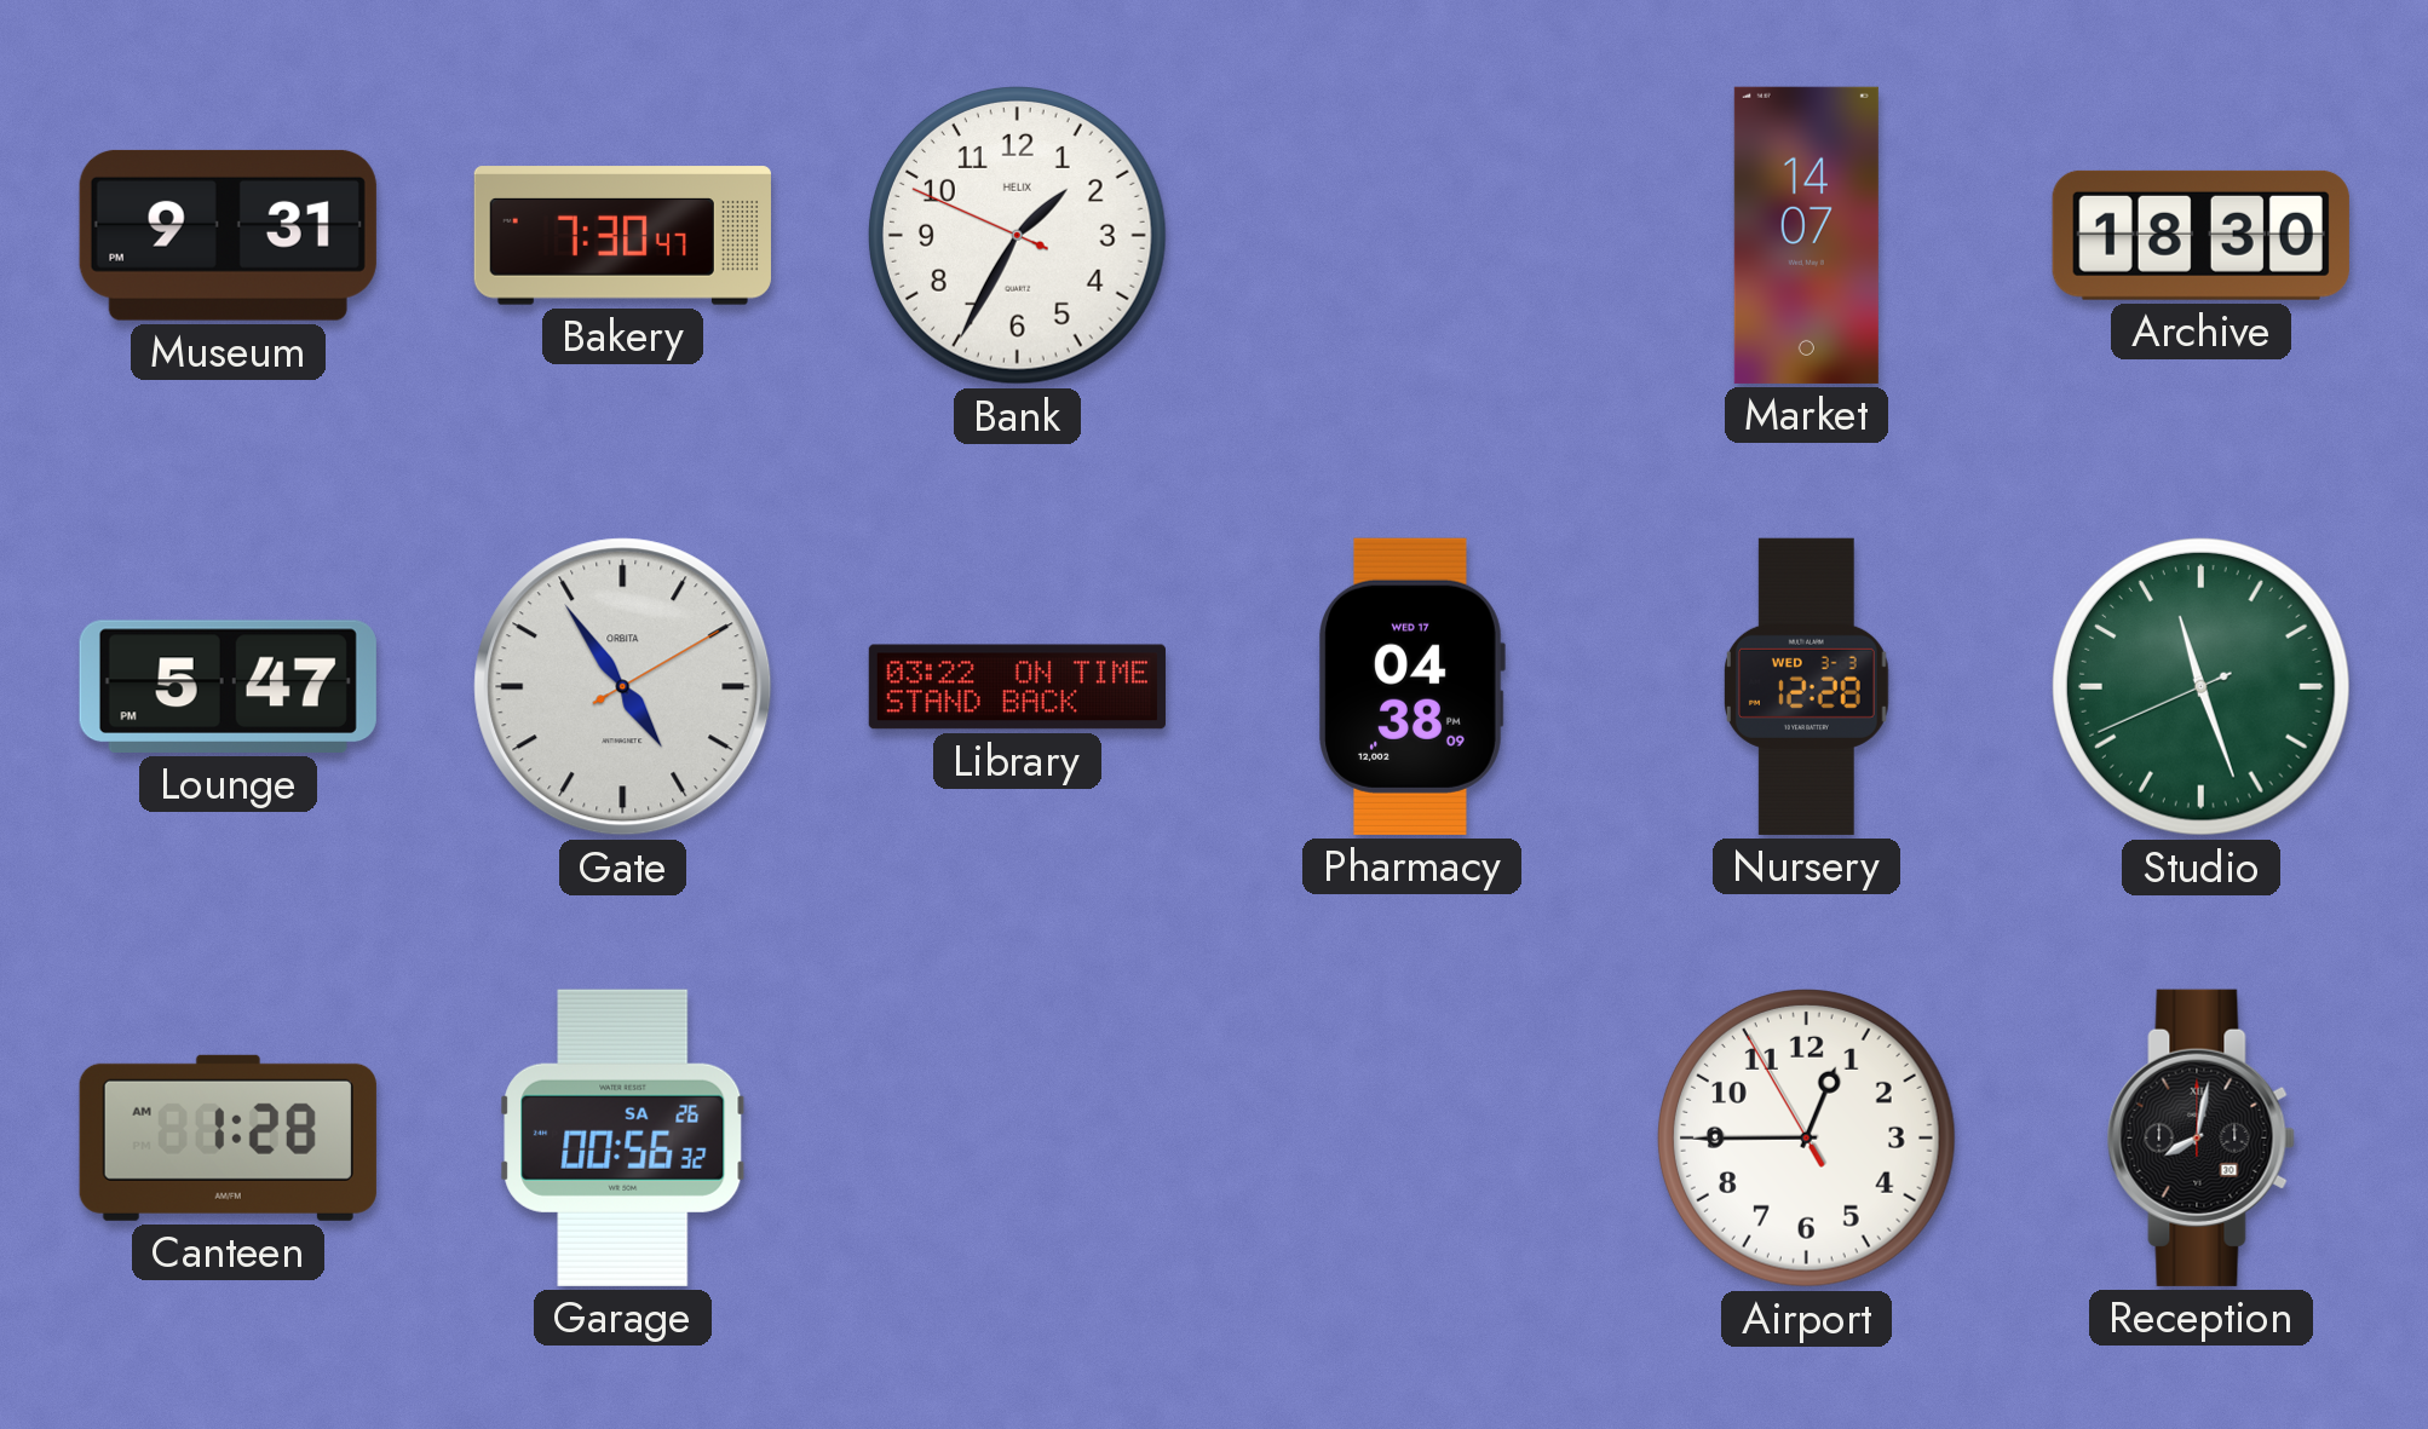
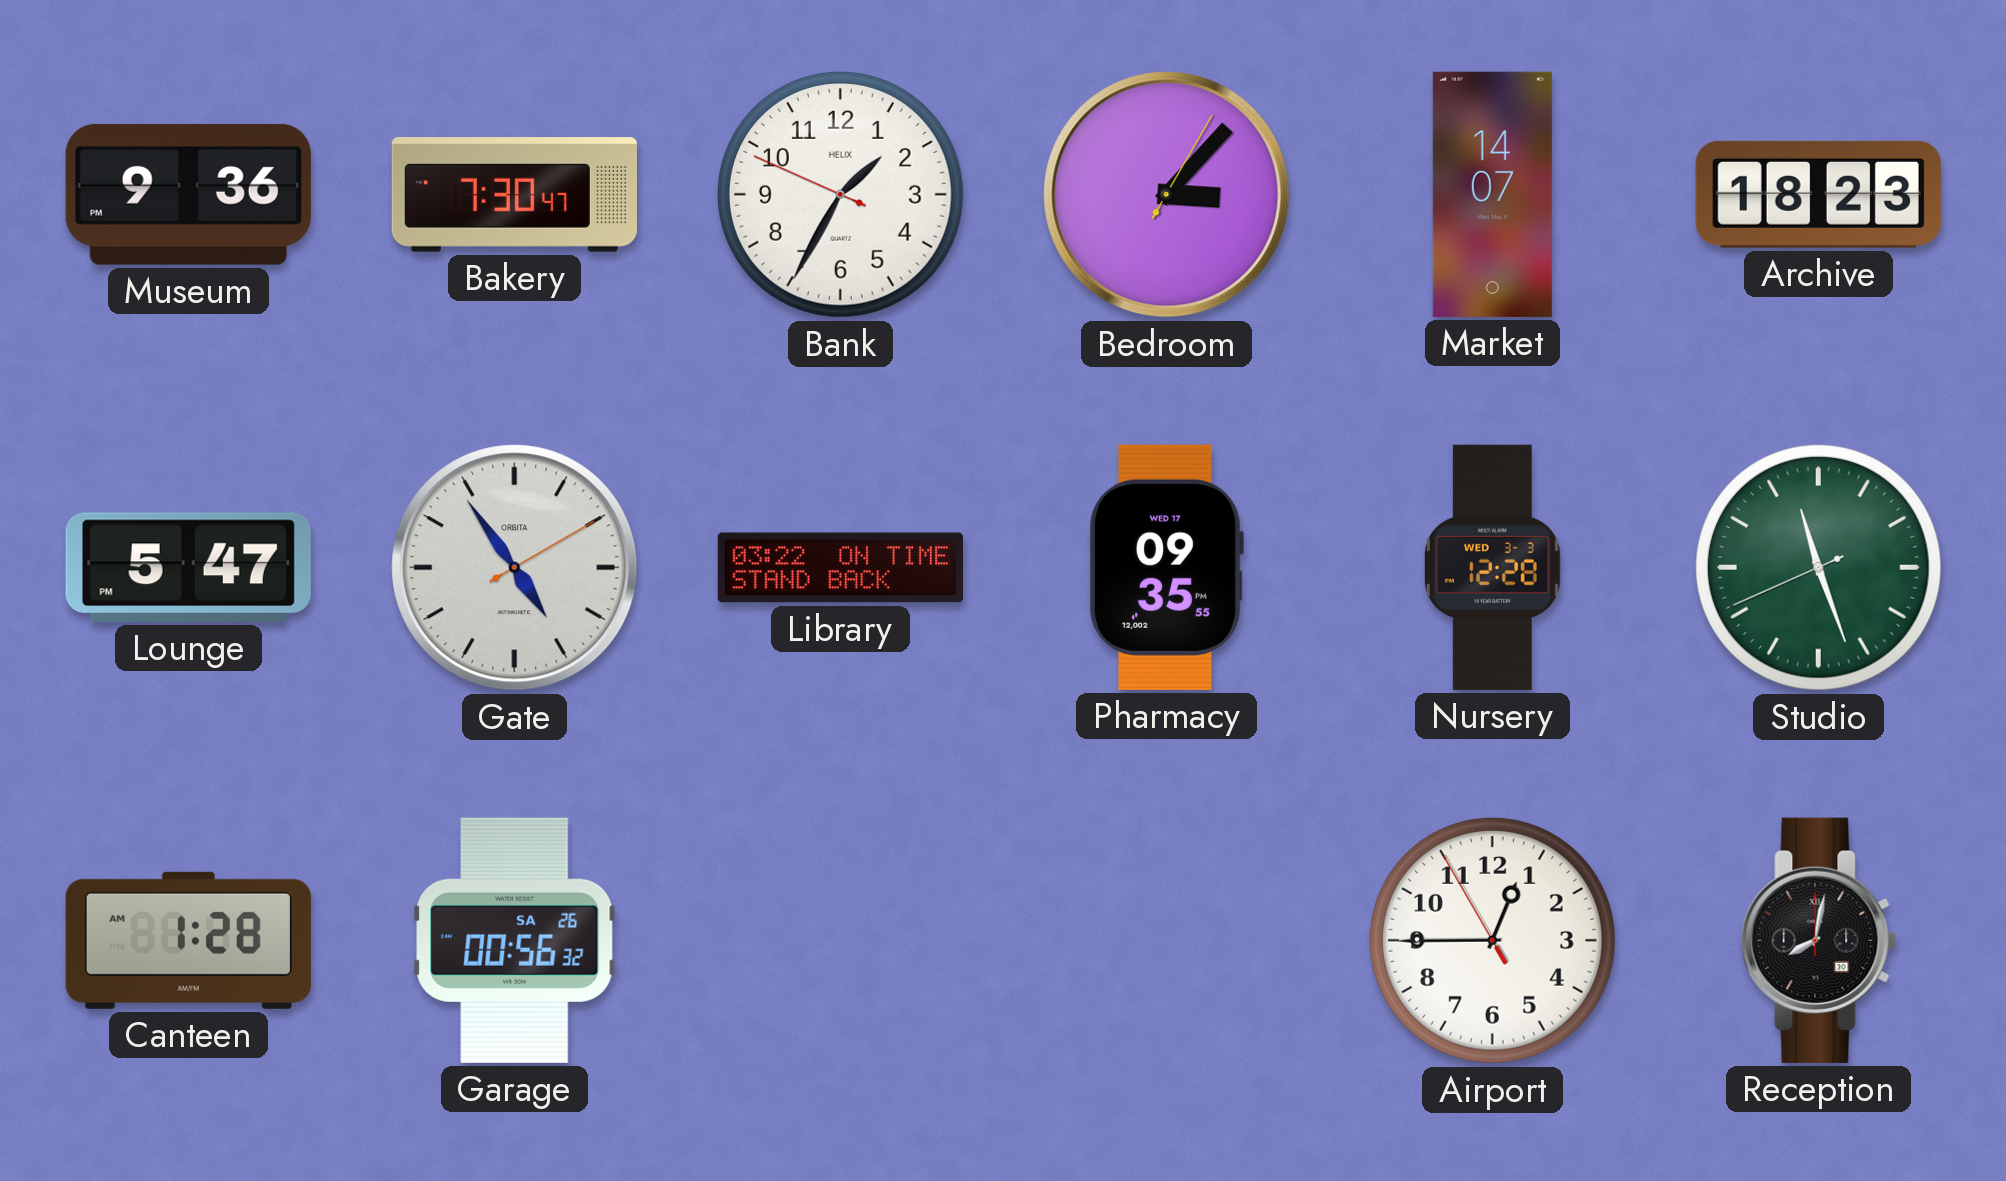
Museum: 9:31 -> 9:36
Bedroom: none -> 3:07
Archive: 18:30 -> 18:23
Pharmacy: 04:38 -> 09:35
